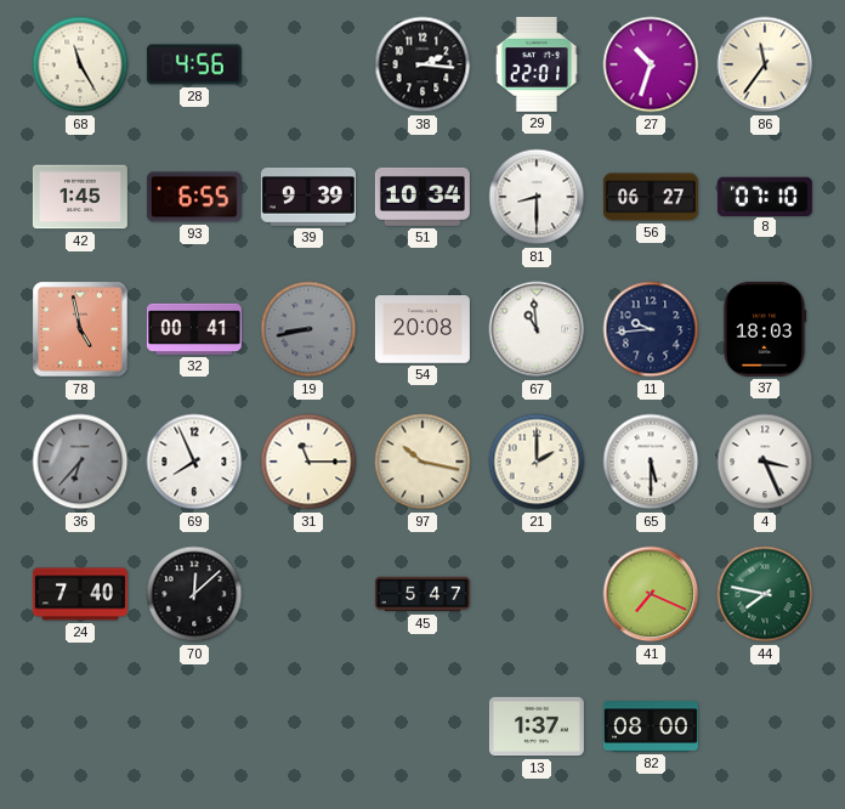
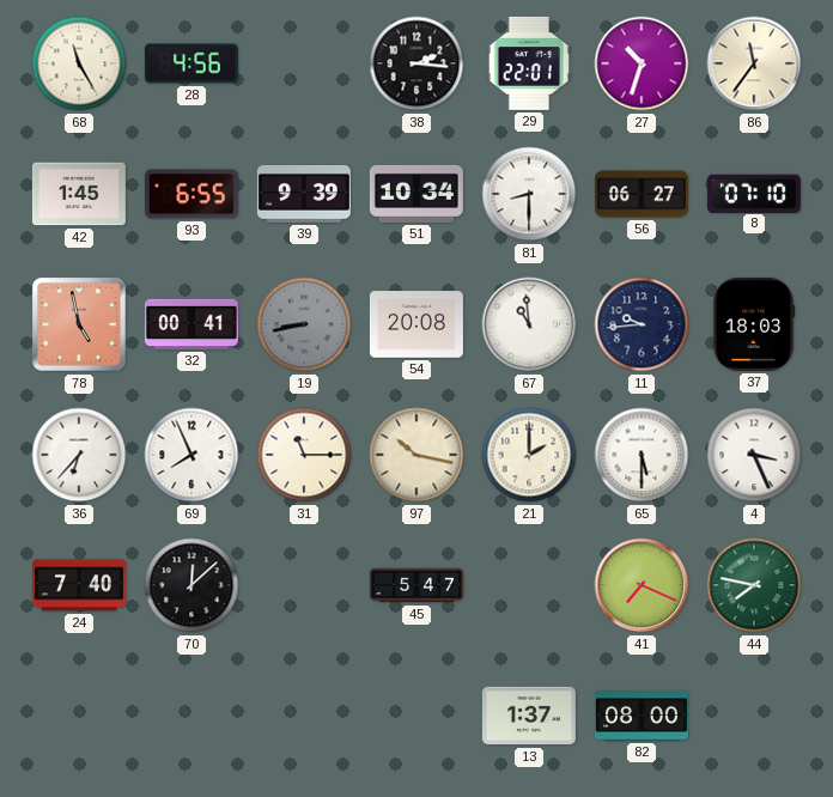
36 dial: grey -> white
